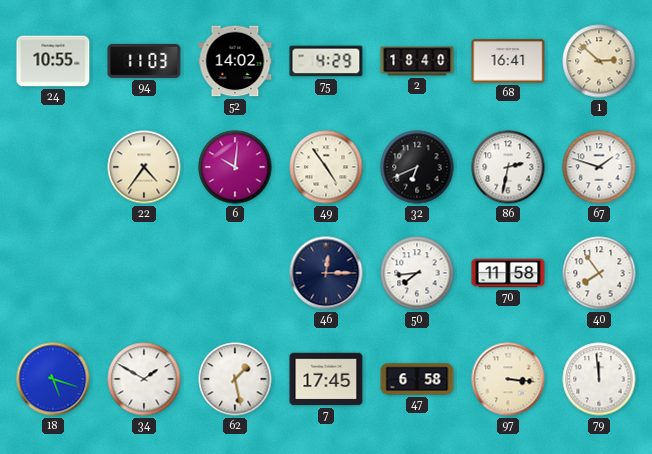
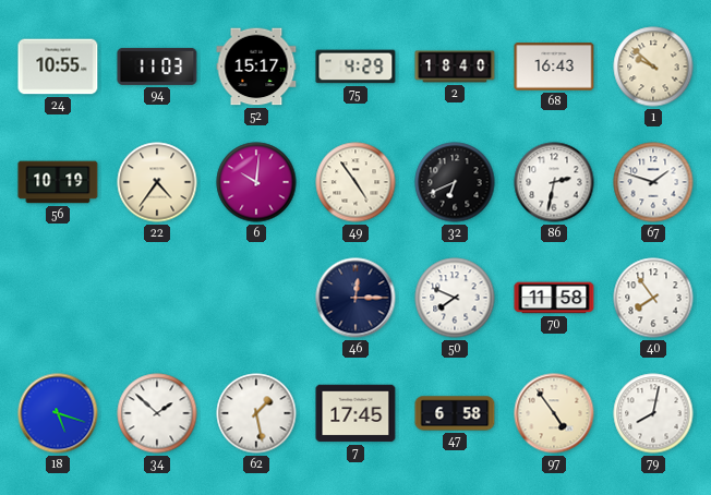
52: 14:02 -> 15:17
68: 16:41 -> 16:43
1: 2:52 -> 9:52
56: none -> 10:19
50: 7:44 -> 7:49
34: 1:50 -> 1:52
97: 3:16 -> 4:54
79: 11:59 -> 8:02
